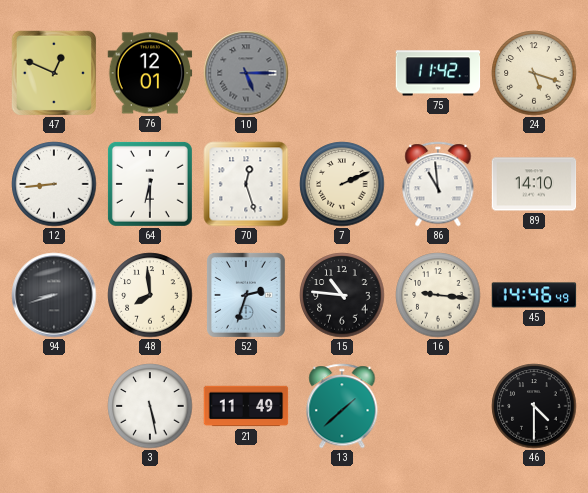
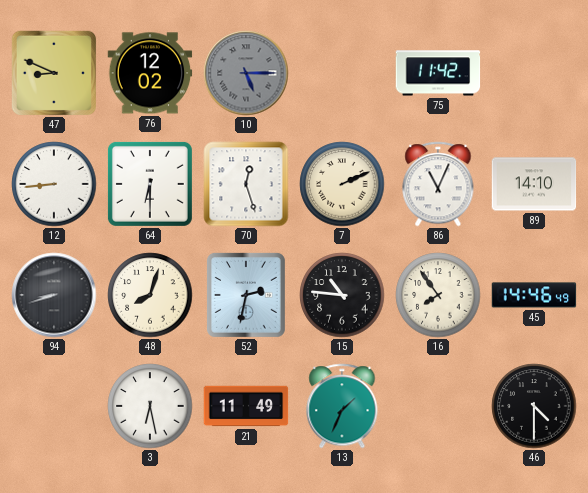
47: 12:49 -> 8:49
76: 12:01 -> 12:02
24: 5:18 -> none
86: 10:59 -> 11:04
48: 7:59 -> 8:03
52: 2:33 -> 2:32
16: 9:16 -> 7:54
3: 5:28 -> 6:28
13: 1:38 -> 1:34
